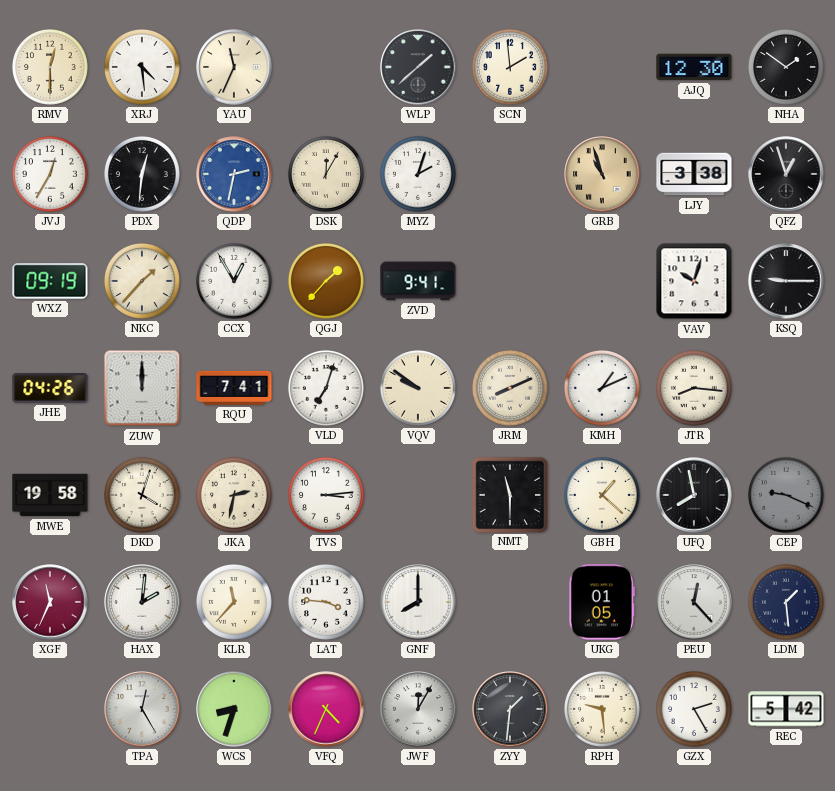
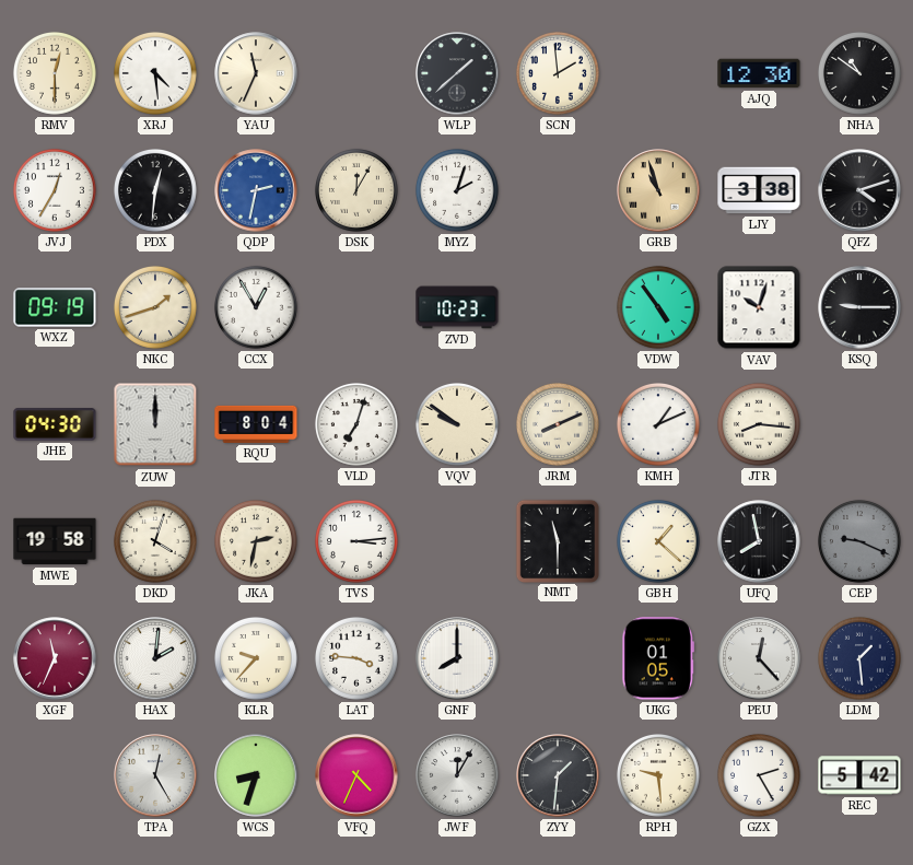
NHA: 1:51 -> 10:51
QFZ: 12:57 -> 4:12
NKC: 1:37 -> 1:42
QGJ: 1:37 -> none
ZVD: 9:41 -> 10:23
VDW: none -> 4:54
JHE: 04:26 -> 04:30
RQU: 7:41 -> 8:04
KLR: 11:37 -> 9:37
